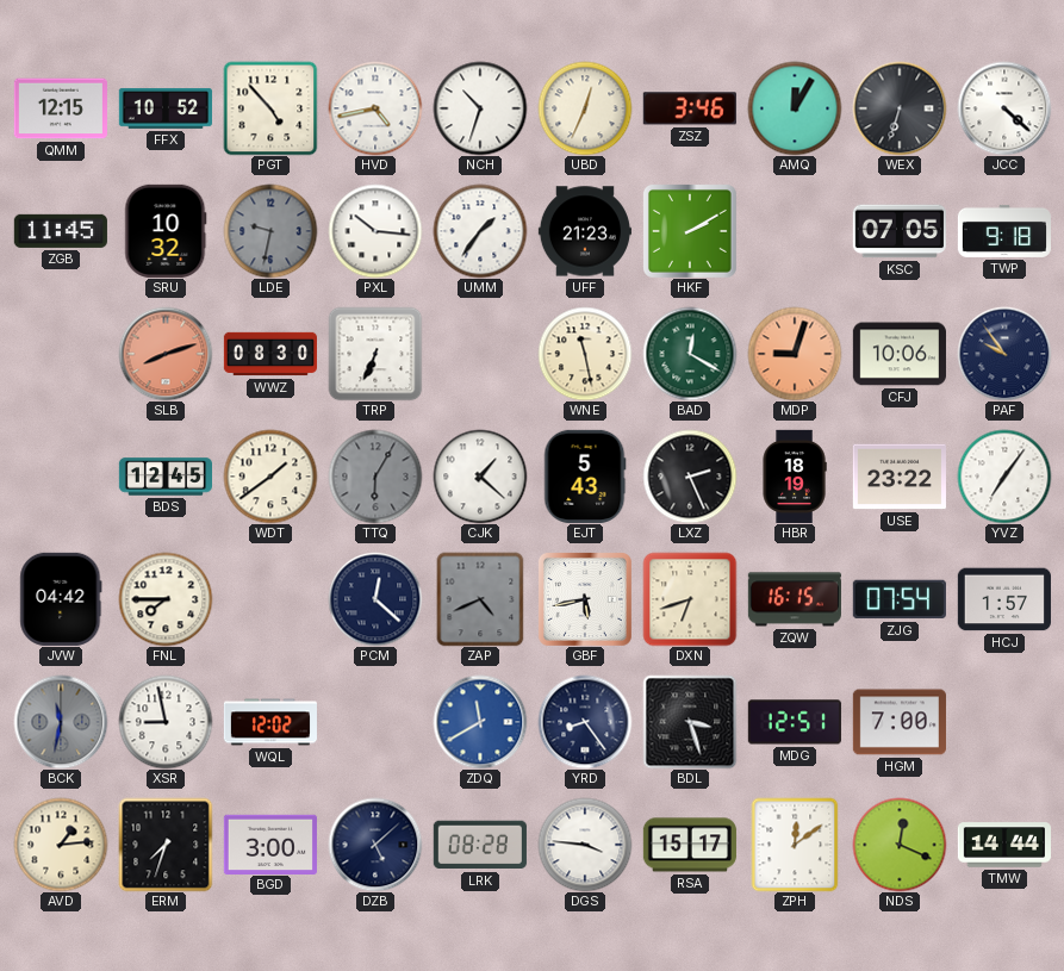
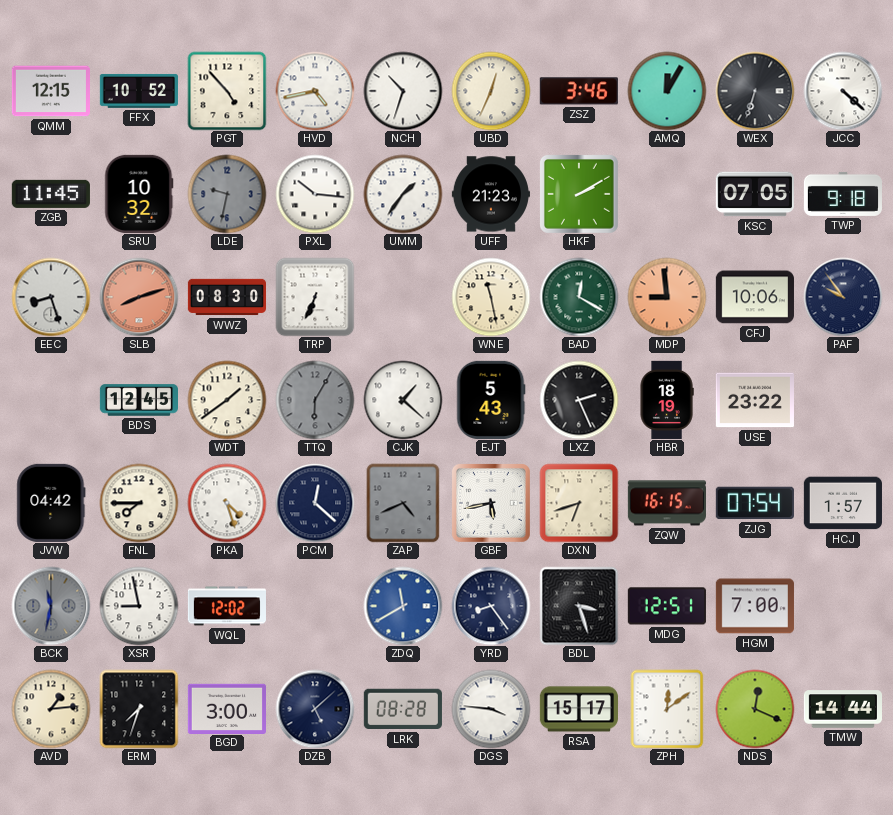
EEC: none -> 8:27
MDP: 9:03 -> 8:59
YVZ: 7:06 -> none
PKA: none -> 4:27
